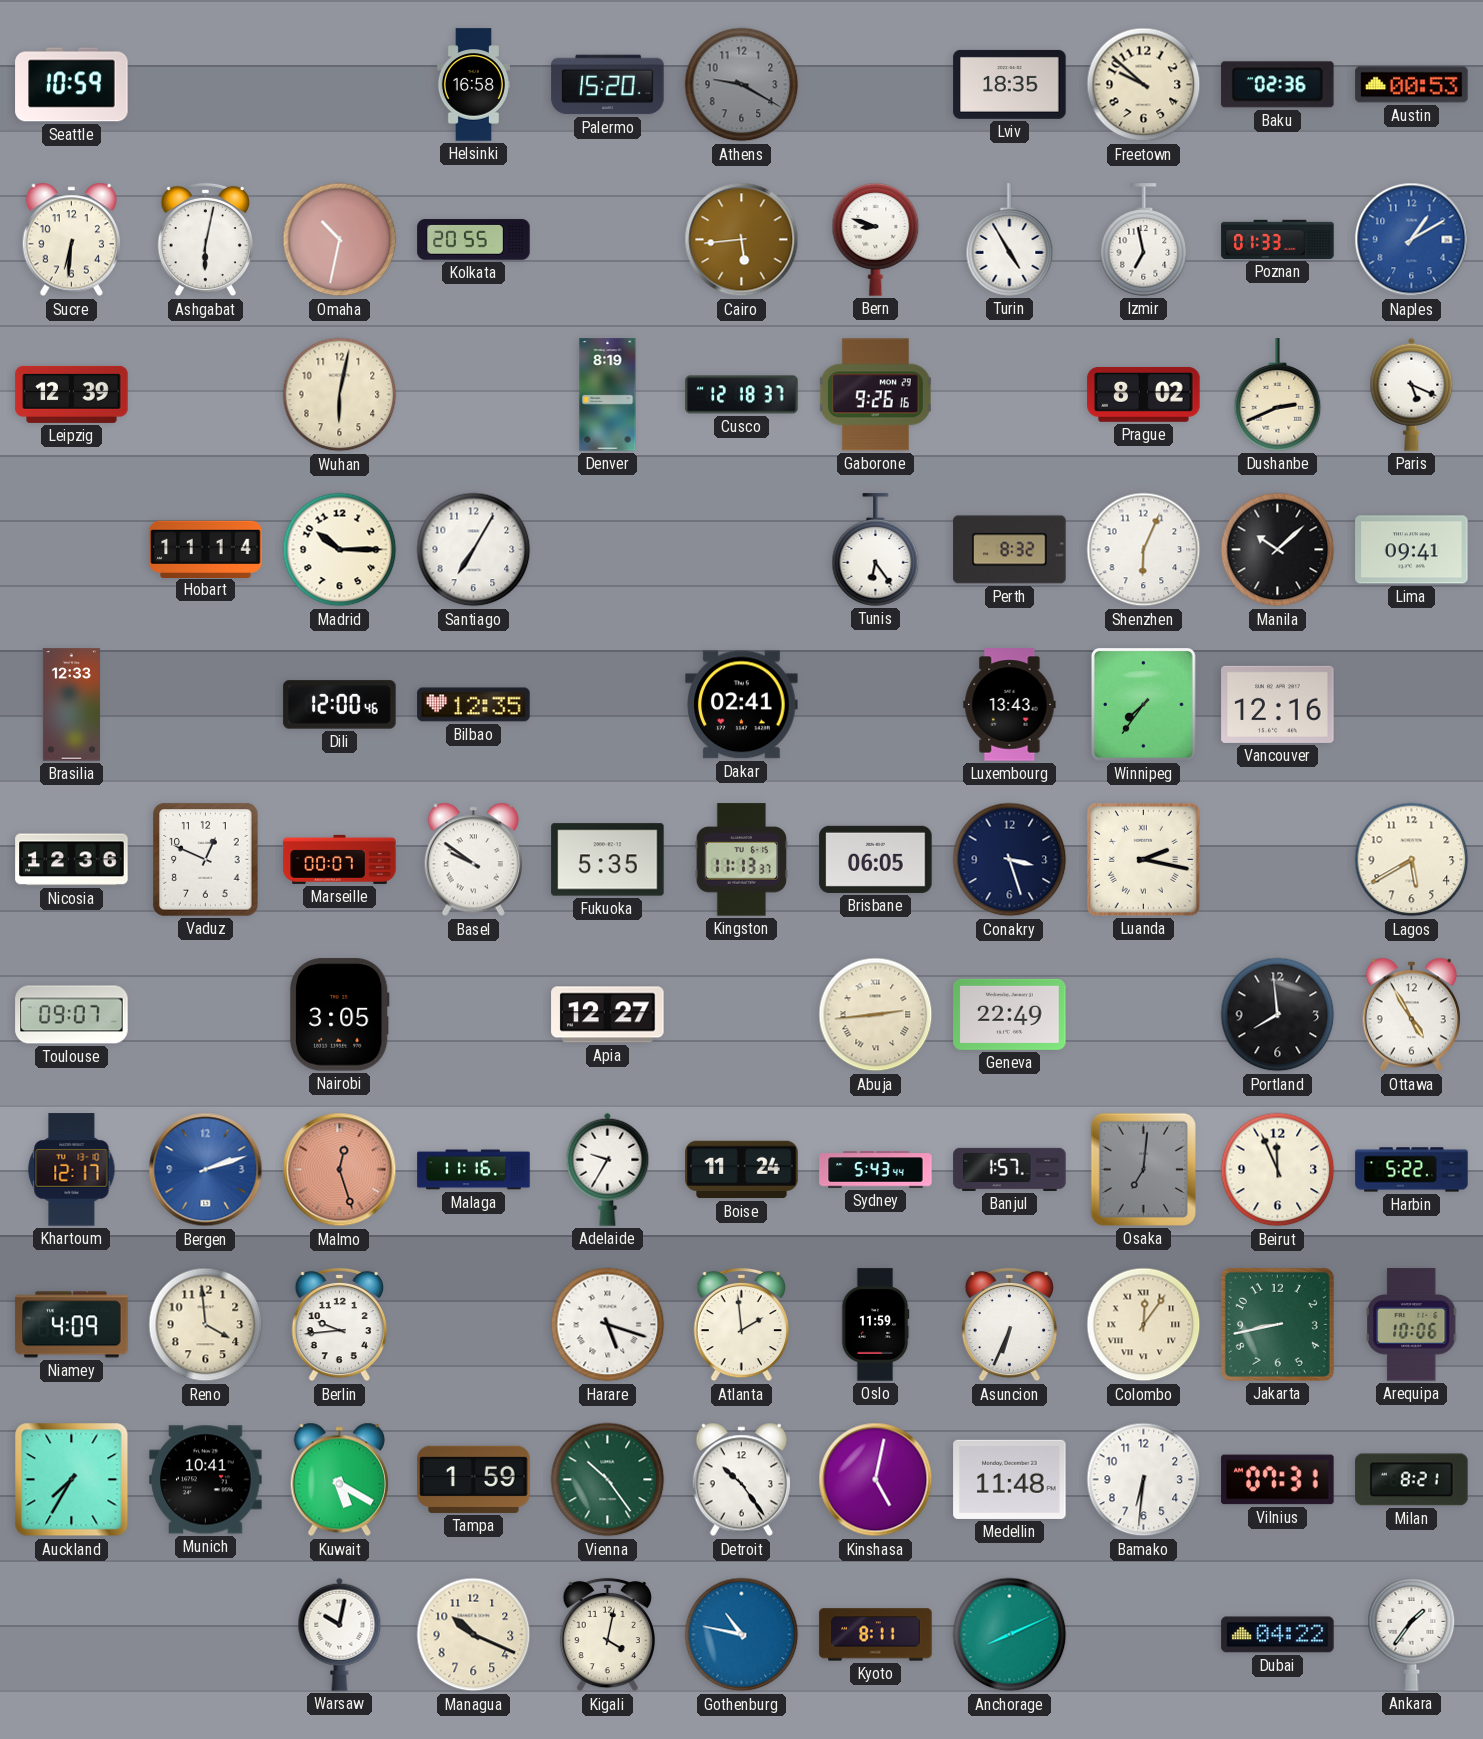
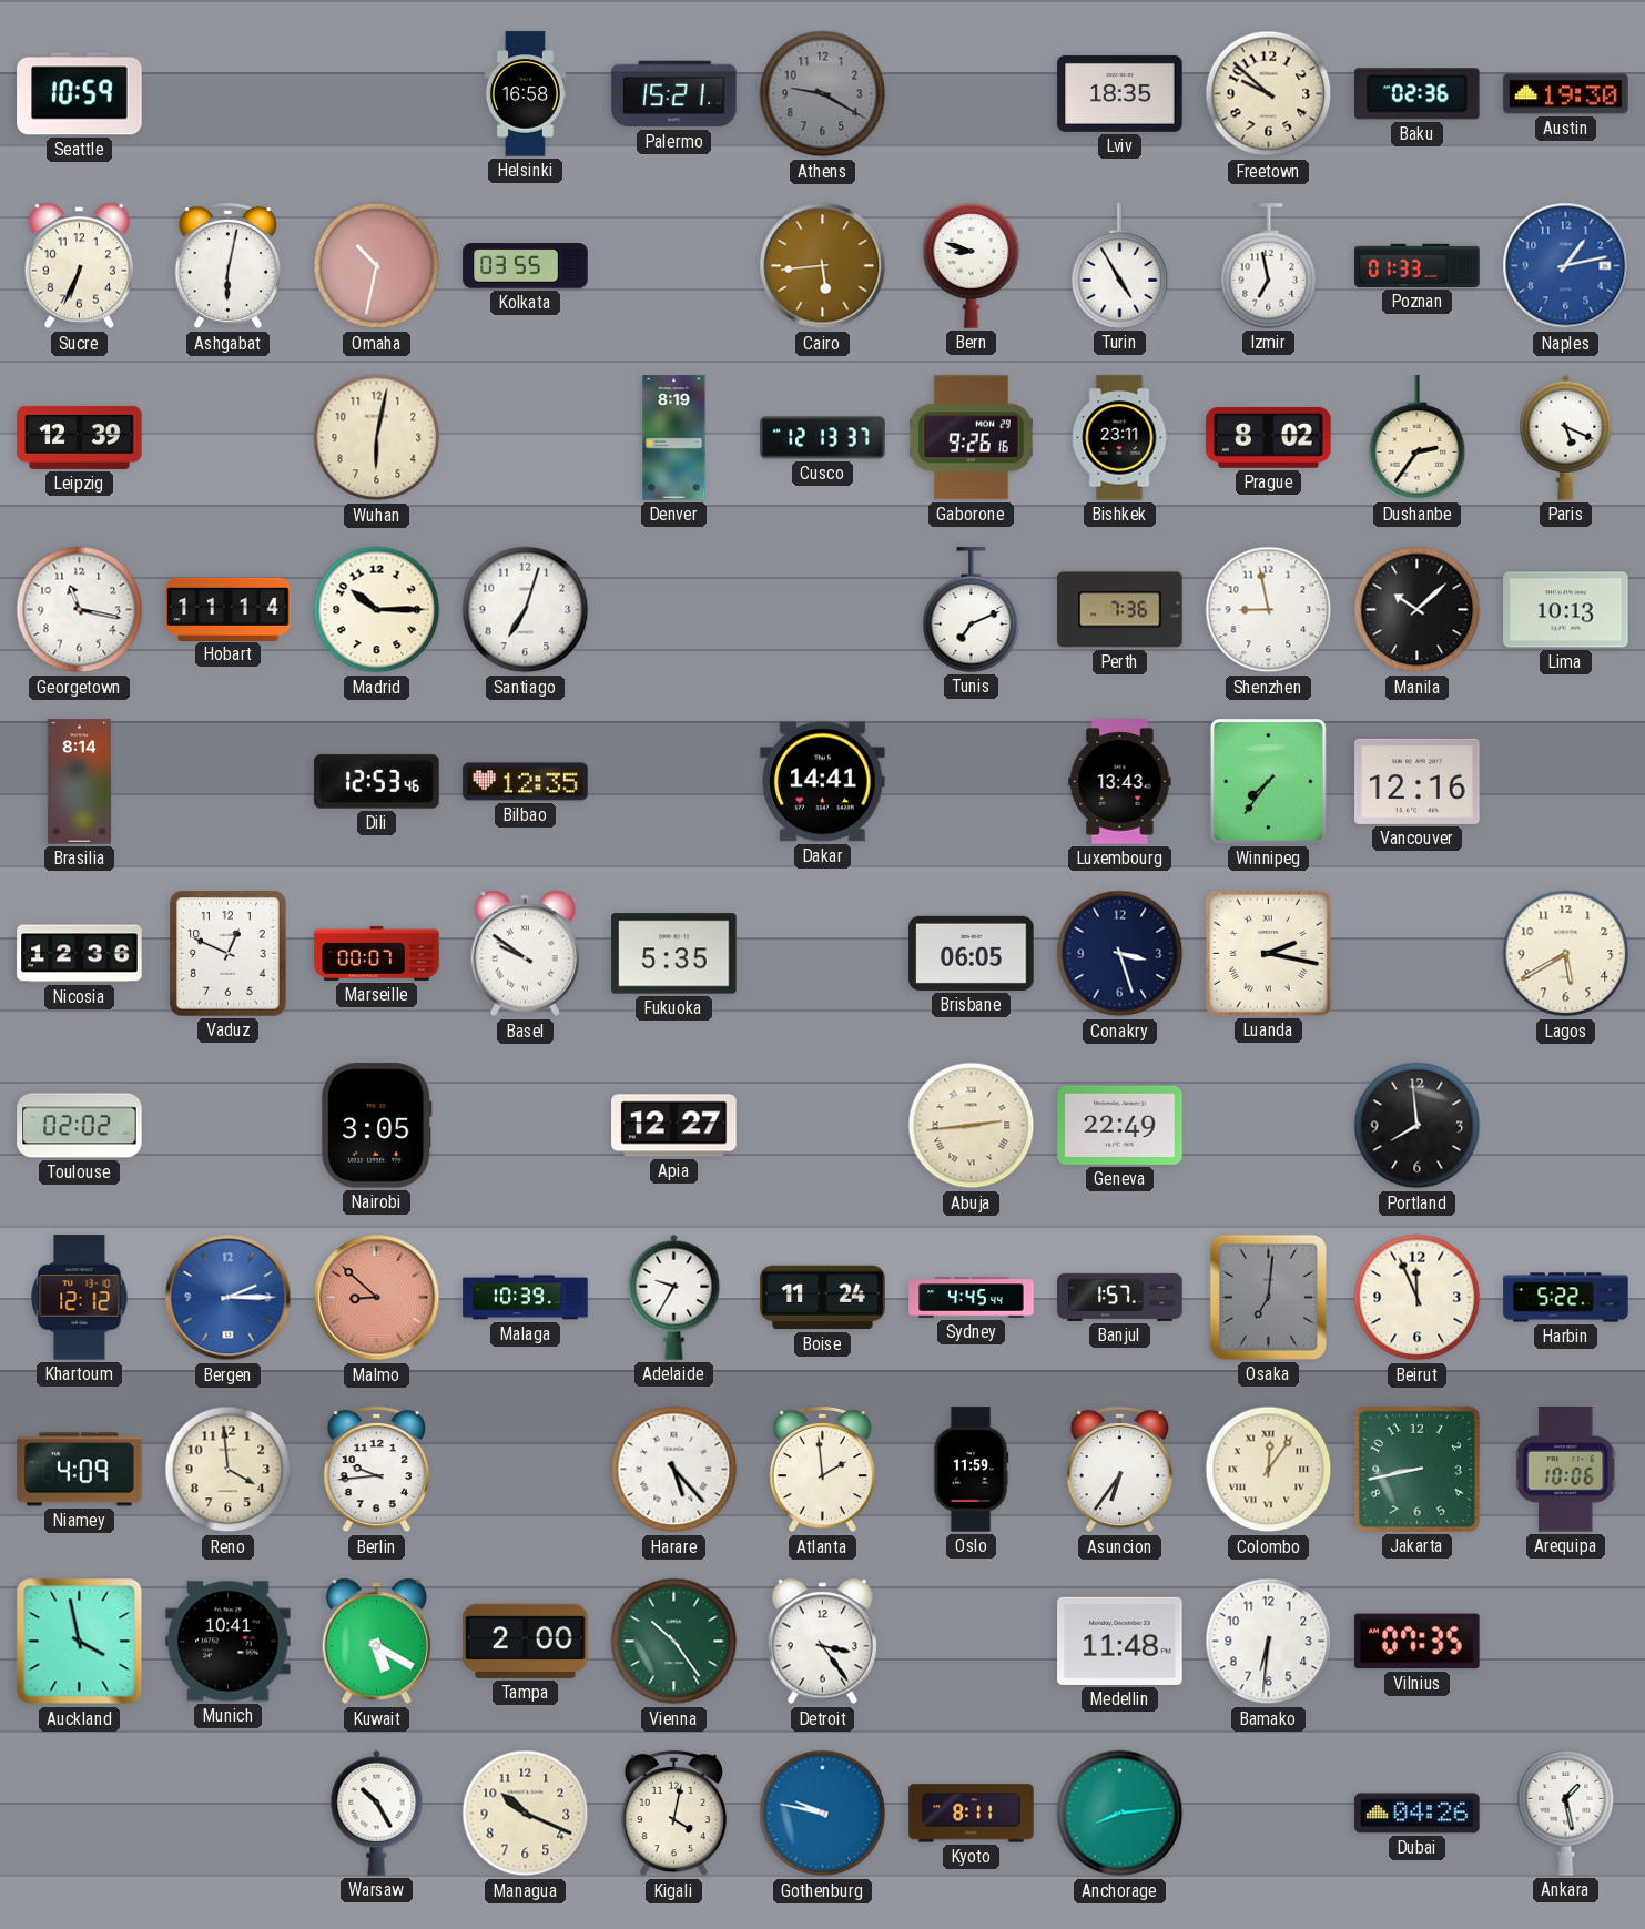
Palermo: 15:20 -> 15:21
Austin: 00:53 -> 19:30
Sucre: 6:31 -> 6:34
Kolkata: 20:55 -> 03:55
Naples: 1:10 -> 1:13
Cusco: 12:18 -> 12:13
Bishkek: none -> 23:11
Dushanbe: 2:41 -> 2:36
Georgetown: none -> 11:17
Santiago: 7:05 -> 7:03
Tunis: 6:24 -> 7:11
Perth: 8:32 -> 7:36
Shenzhen: 6:04 -> 8:58
Lima: 09:41 -> 10:13
Brasilia: 12:33 -> 8:14
Dili: 12:00 -> 12:53
Dakar: 02:41 -> 14:41
Kingston: 11:13 -> none
Toulouse: 09:07 -> 02:02
Ottawa: 4:55 -> none
Khartoum: 12:17 -> 12:12
Bergen: 2:12 -> 2:15
Malmo: 12:27 -> 8:52
Malaga: 11:16 -> 10:39
Sydney: 5:43 -> 4:45
Harare: 5:18 -> 5:23
Asuncion: 6:34 -> 6:36
Auckland: 7:35 -> 3:58
Tampa: 1:59 -> 2:00
Detroit: 10:24 -> 3:24
Kinshasa: 5:02 -> none
Vilnius: 07:31 -> 07:35
Milan: 8:21 -> none
Warsaw: 10:02 -> 10:25
Gothenburg: 10:47 -> 9:47
Anchorage: 8:11 -> 8:14
Dubai: 04:22 -> 04:26
Ankara: 1:36 -> 1:28
